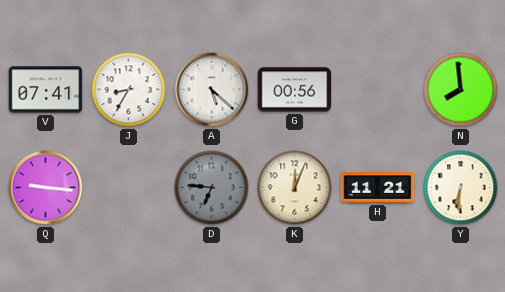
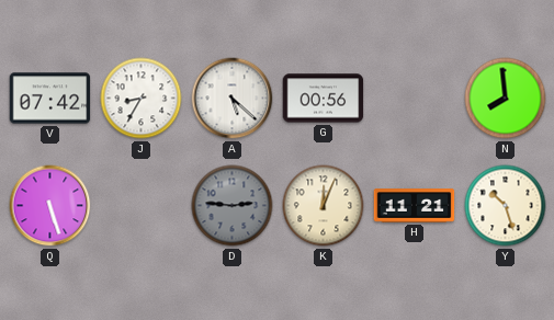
V: 07:41 -> 07:42
Q: 9:16 -> 5:27
D: 6:46 -> 2:46
Y: 6:31 -> 10:27
